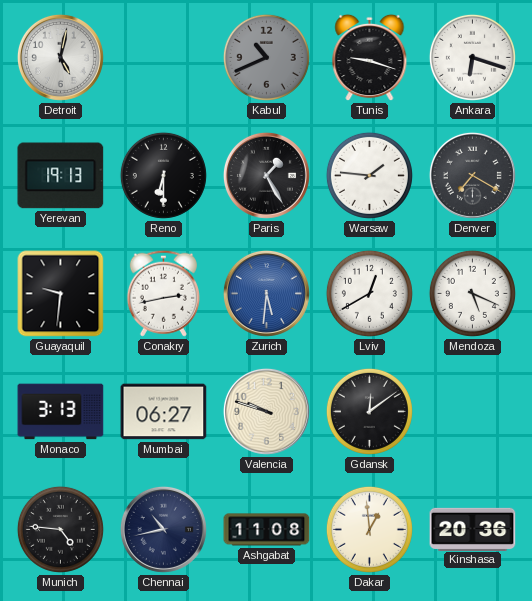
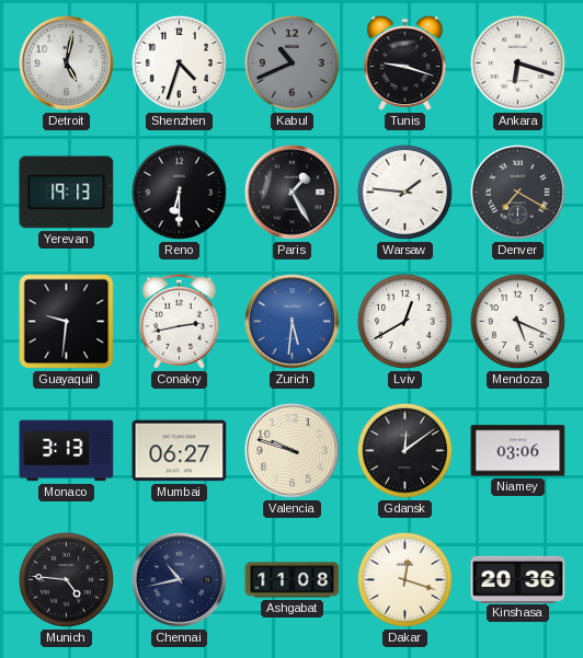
Shenzhen: none -> 4:33
Niamey: none -> 03:06
Dakar: 12:59 -> 12:18
